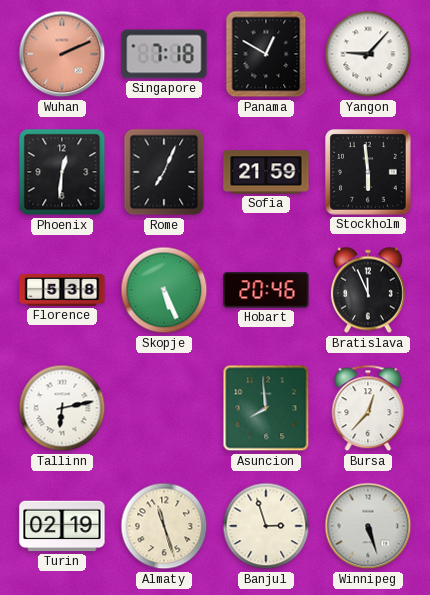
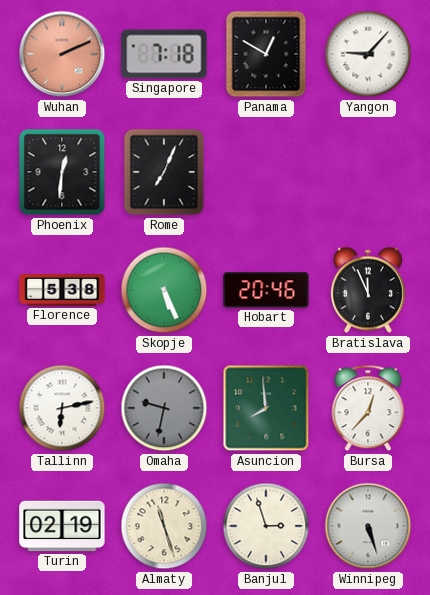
Sofia: 21:59 -> none
Stockholm: 5:59 -> none
Omaha: none -> 9:32
